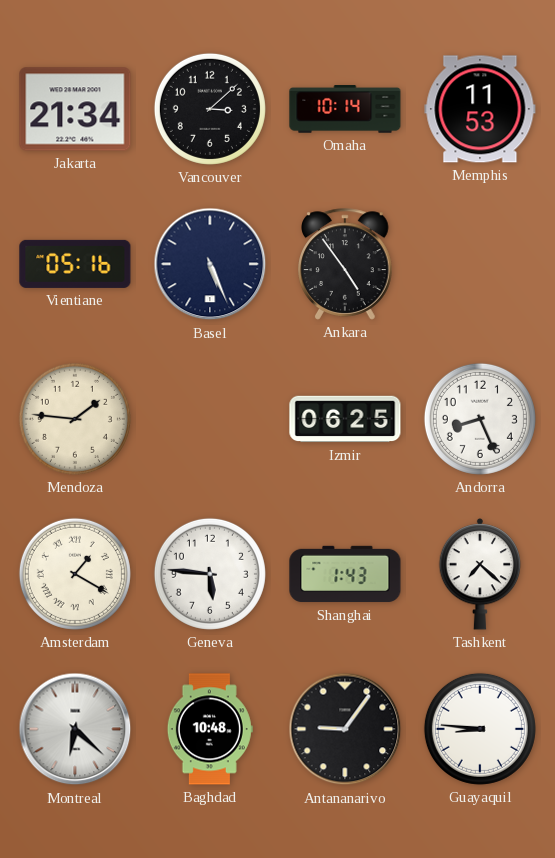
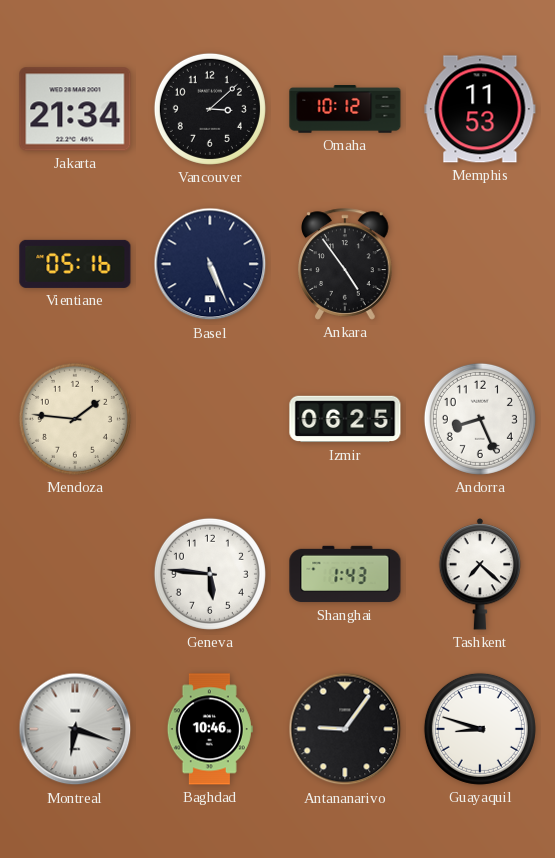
Omaha: 10:14 -> 10:12
Amsterdam: 1:20 -> none
Montreal: 6:22 -> 6:18
Baghdad: 10:48 -> 10:46
Guayaquil: 8:46 -> 8:48
